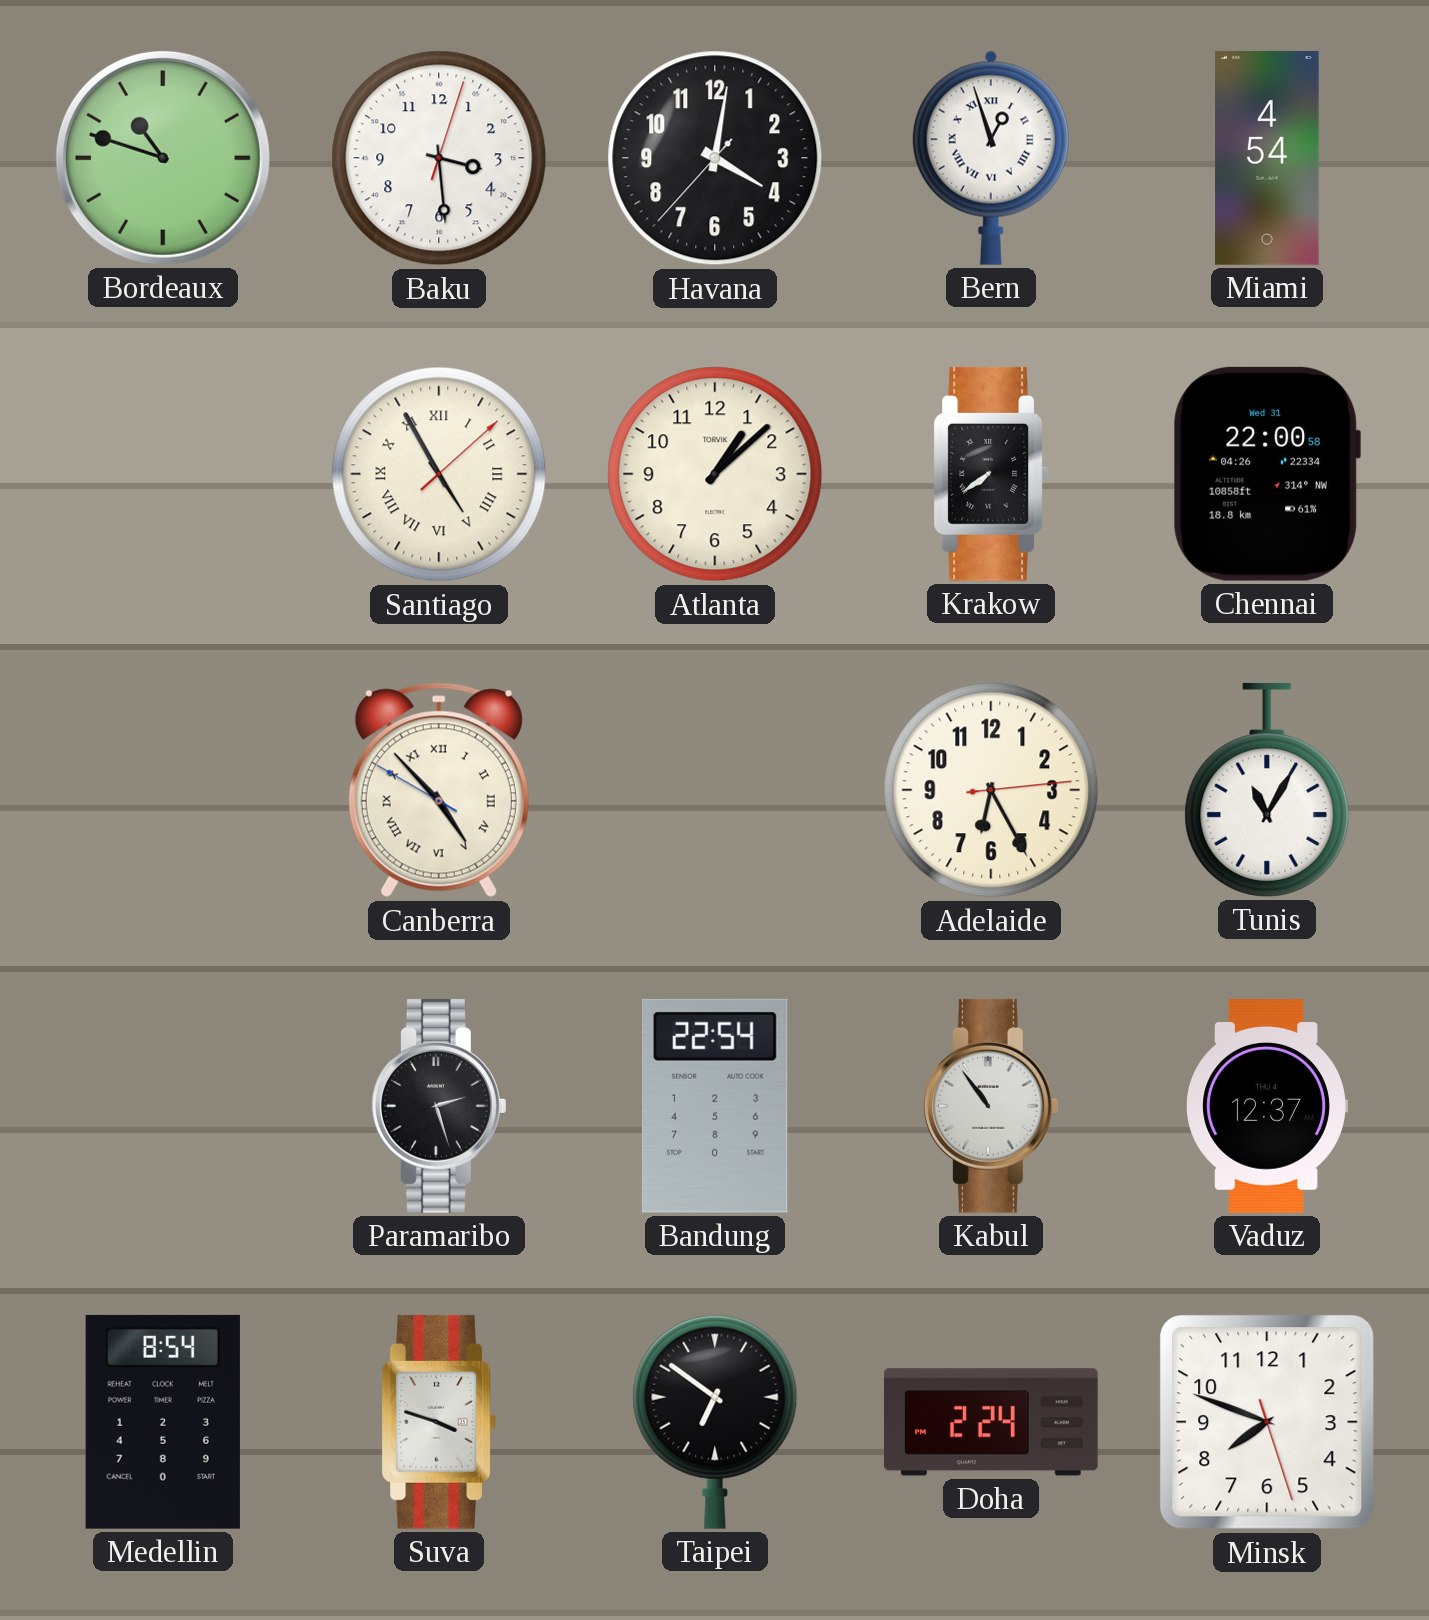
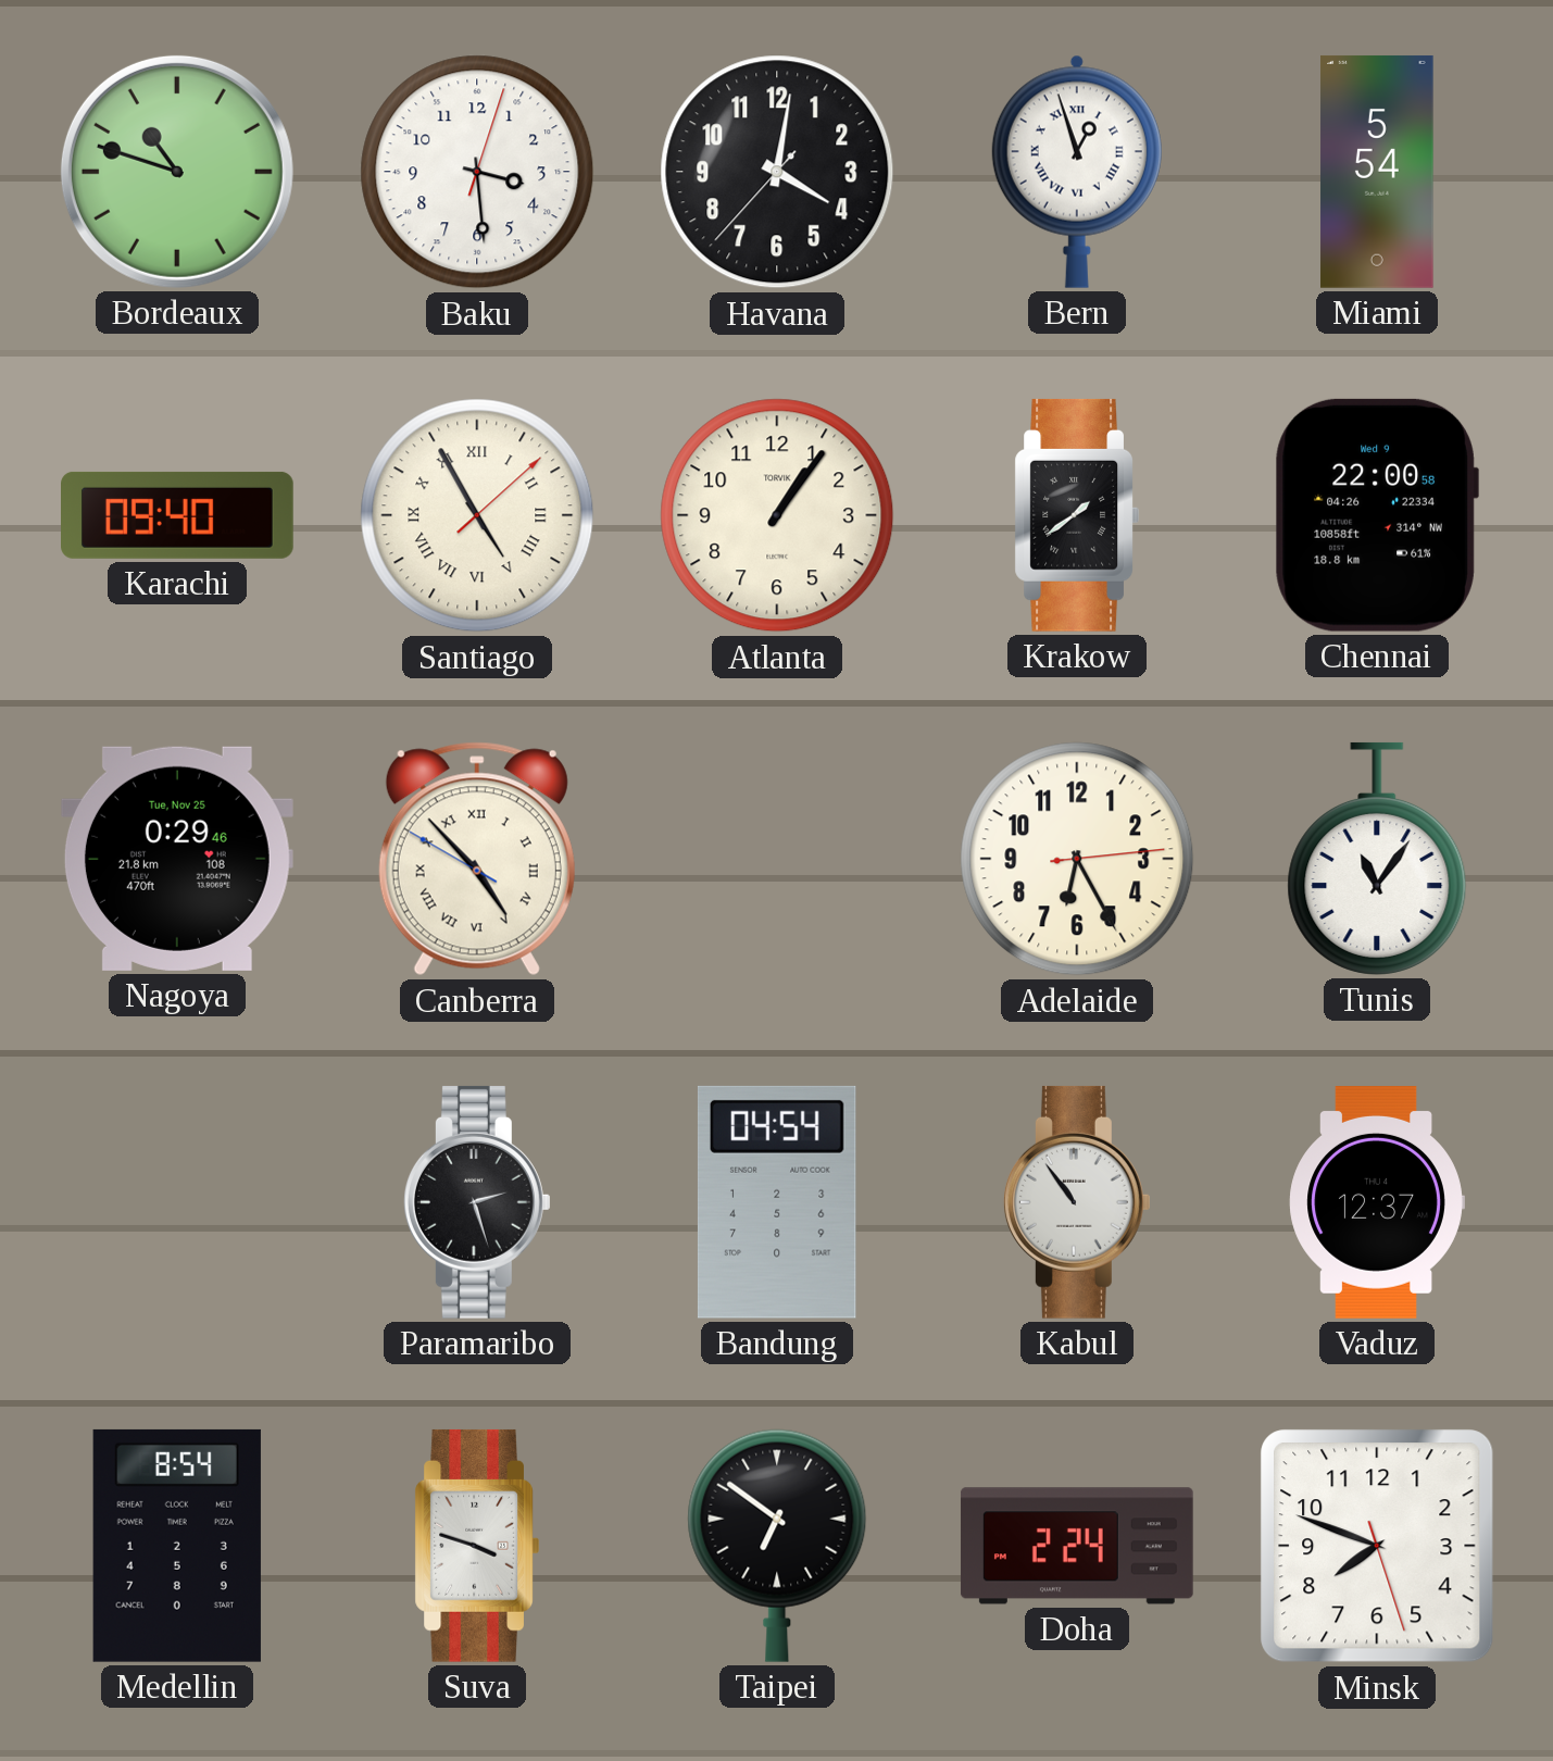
Miami: 4:54 -> 5:54
Karachi: none -> 09:40
Atlanta: 1:08 -> 1:06
Krakow: 7:39 -> 1:39
Chennai date: Wed 31 -> Wed 9
Nagoya: none -> 0:29
Tunis: 11:05 -> 11:06
Bandung: 22:54 -> 04:54
